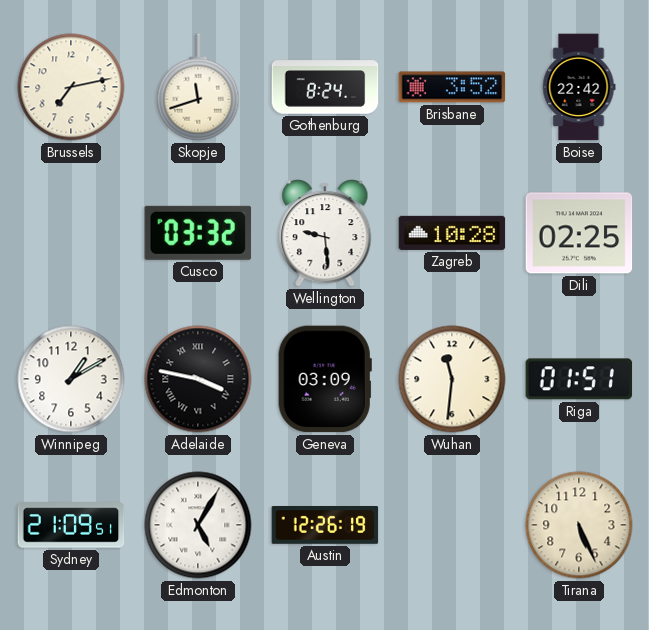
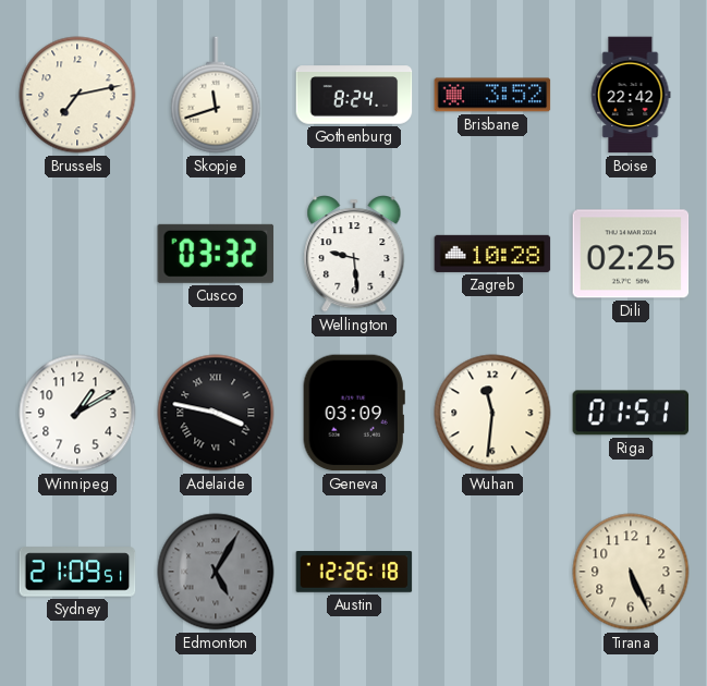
Edmonton dial: white -> grey
Austin: 12:26:19 -> 12:26:18
